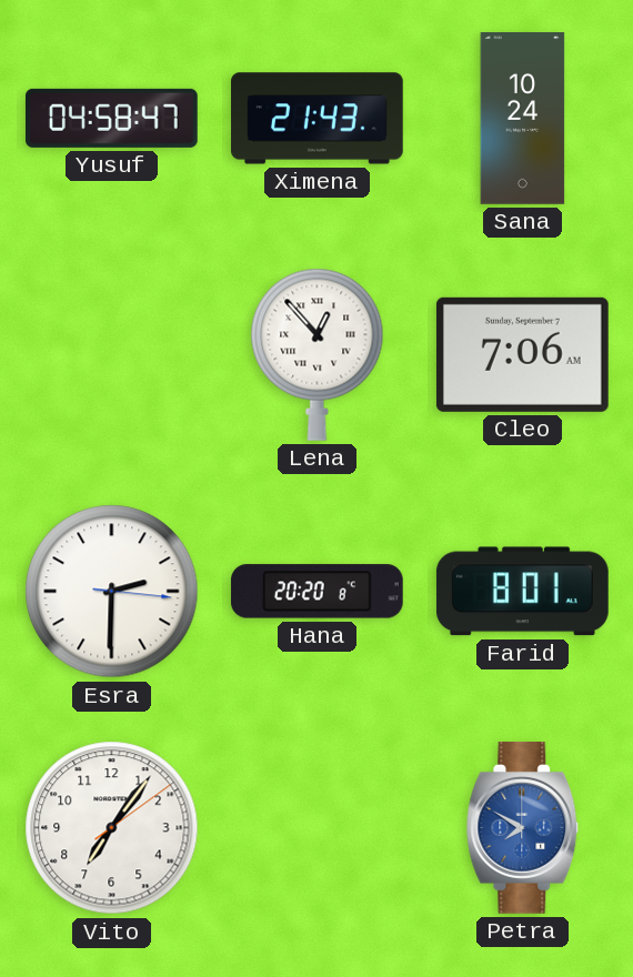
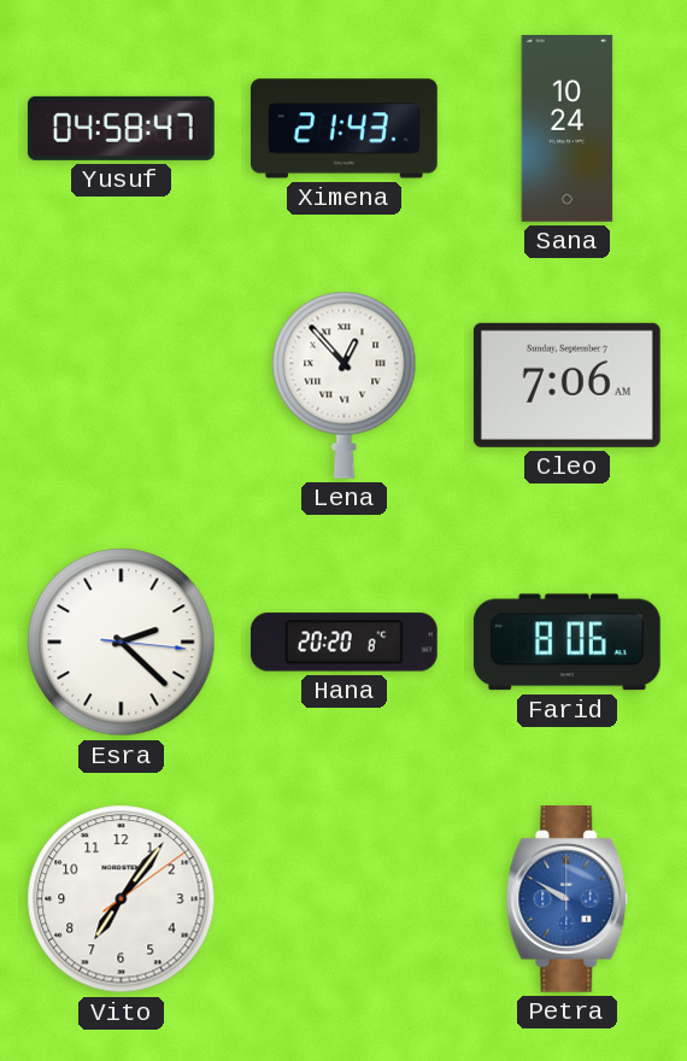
Esra: 2:30 -> 2:22
Farid: 8:01 -> 8:06
Petra: 7:50 -> 9:50
